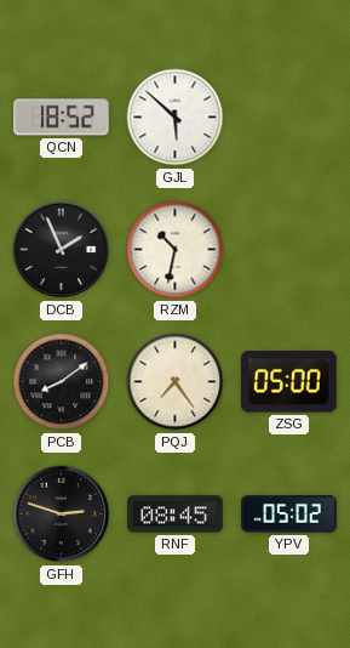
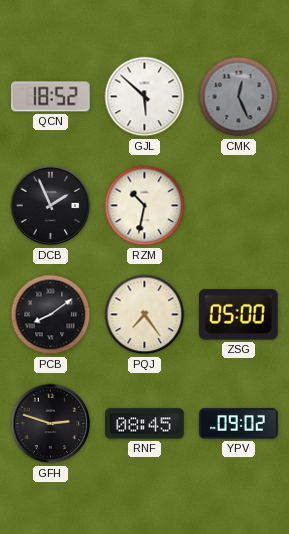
CMK: none -> 12:26
YPV: 05:02 -> 09:02
